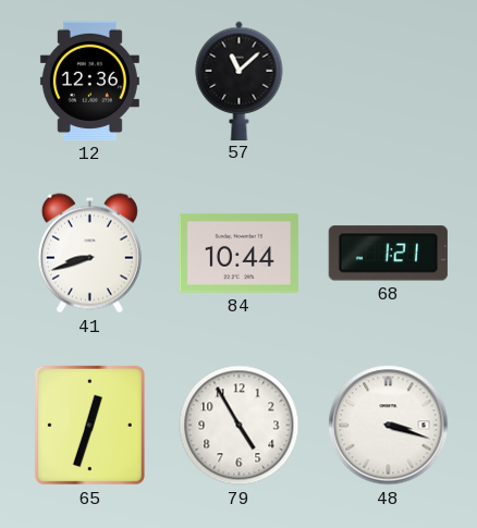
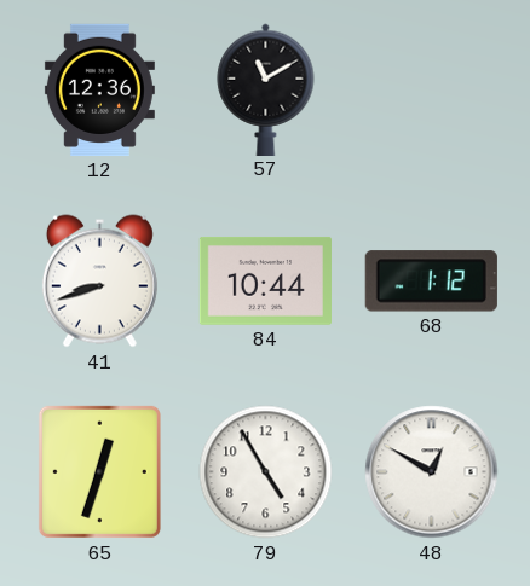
57: 11:08 -> 11:10
68: 1:21 -> 1:12
48: 3:18 -> 12:50
